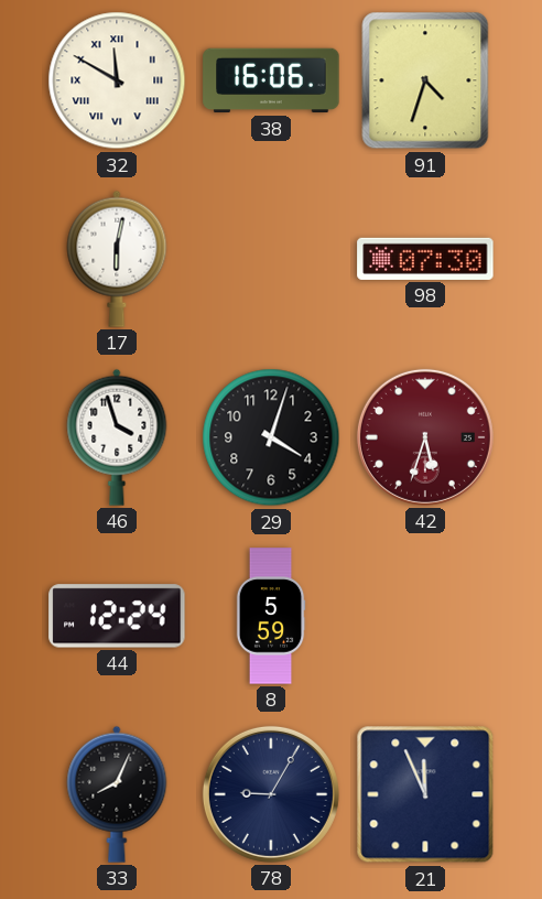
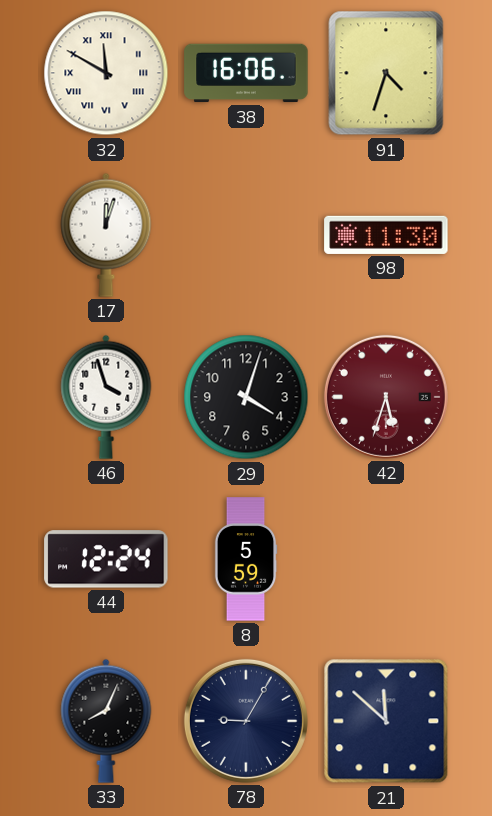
17: 6:02 -> 12:03
98: 07:30 -> 11:30
21: 11:56 -> 11:52
